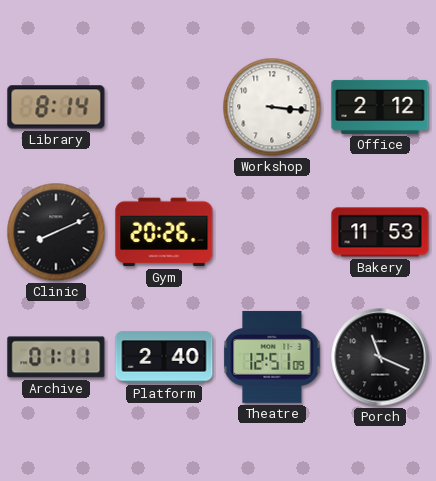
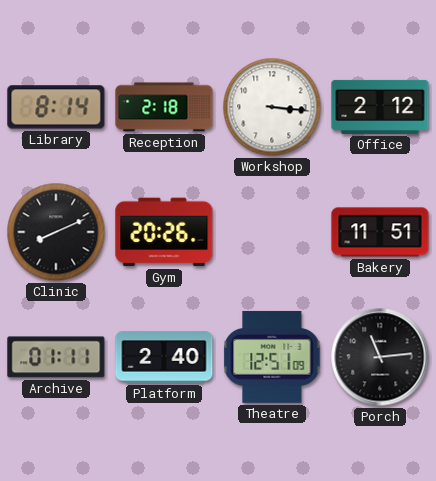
Reception: none -> 2:18
Bakery: 11:53 -> 11:51
Porch: 11:19 -> 11:14
